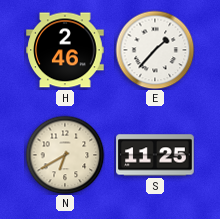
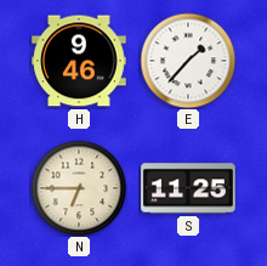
H: 2:46 -> 9:46
N: 6:40 -> 6:45
